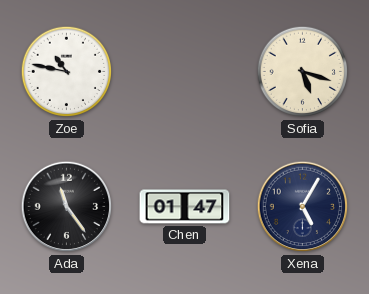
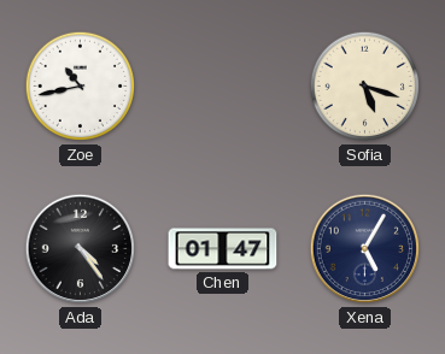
Zoe: 10:47 -> 10:43
Ada: 11:24 -> 4:24
